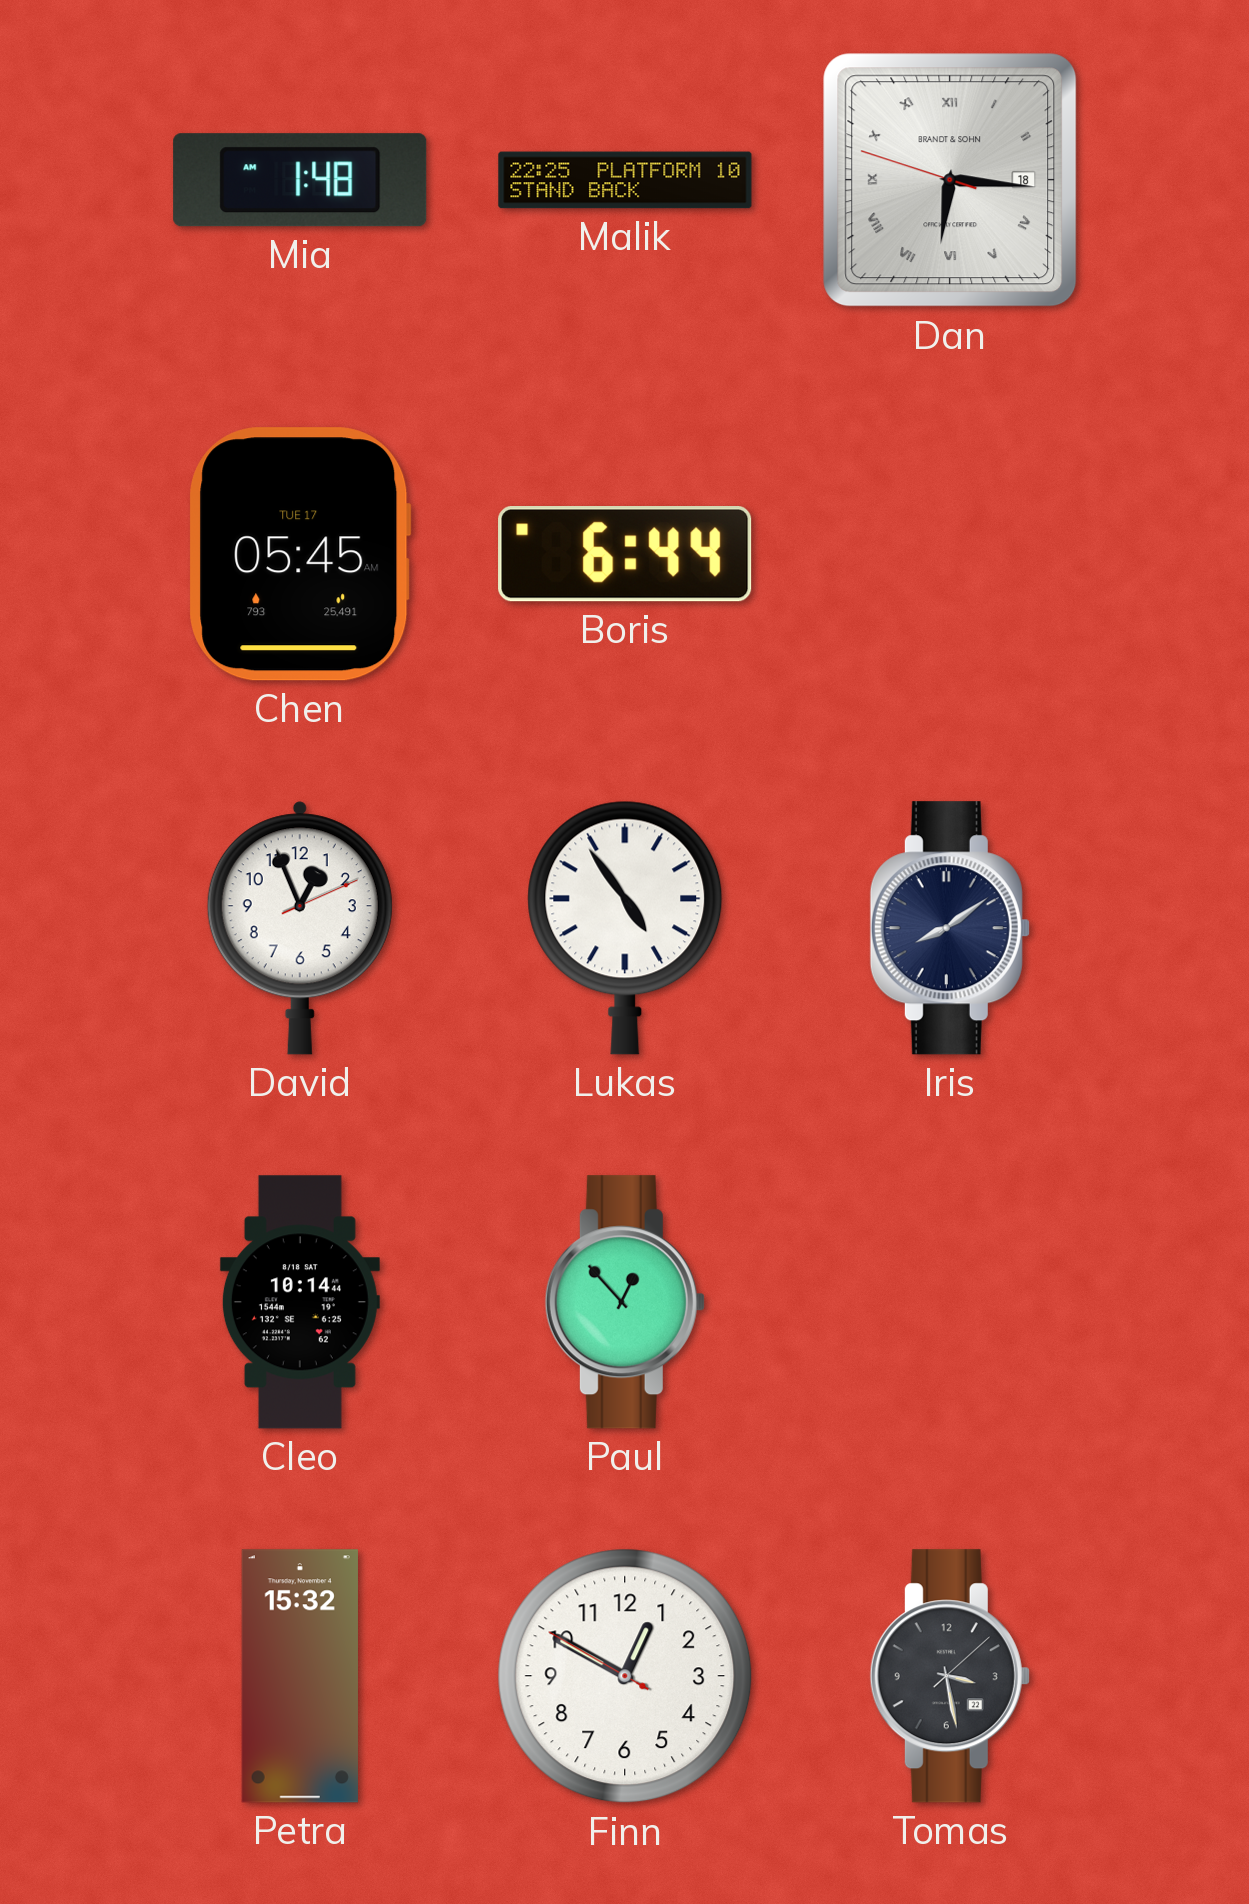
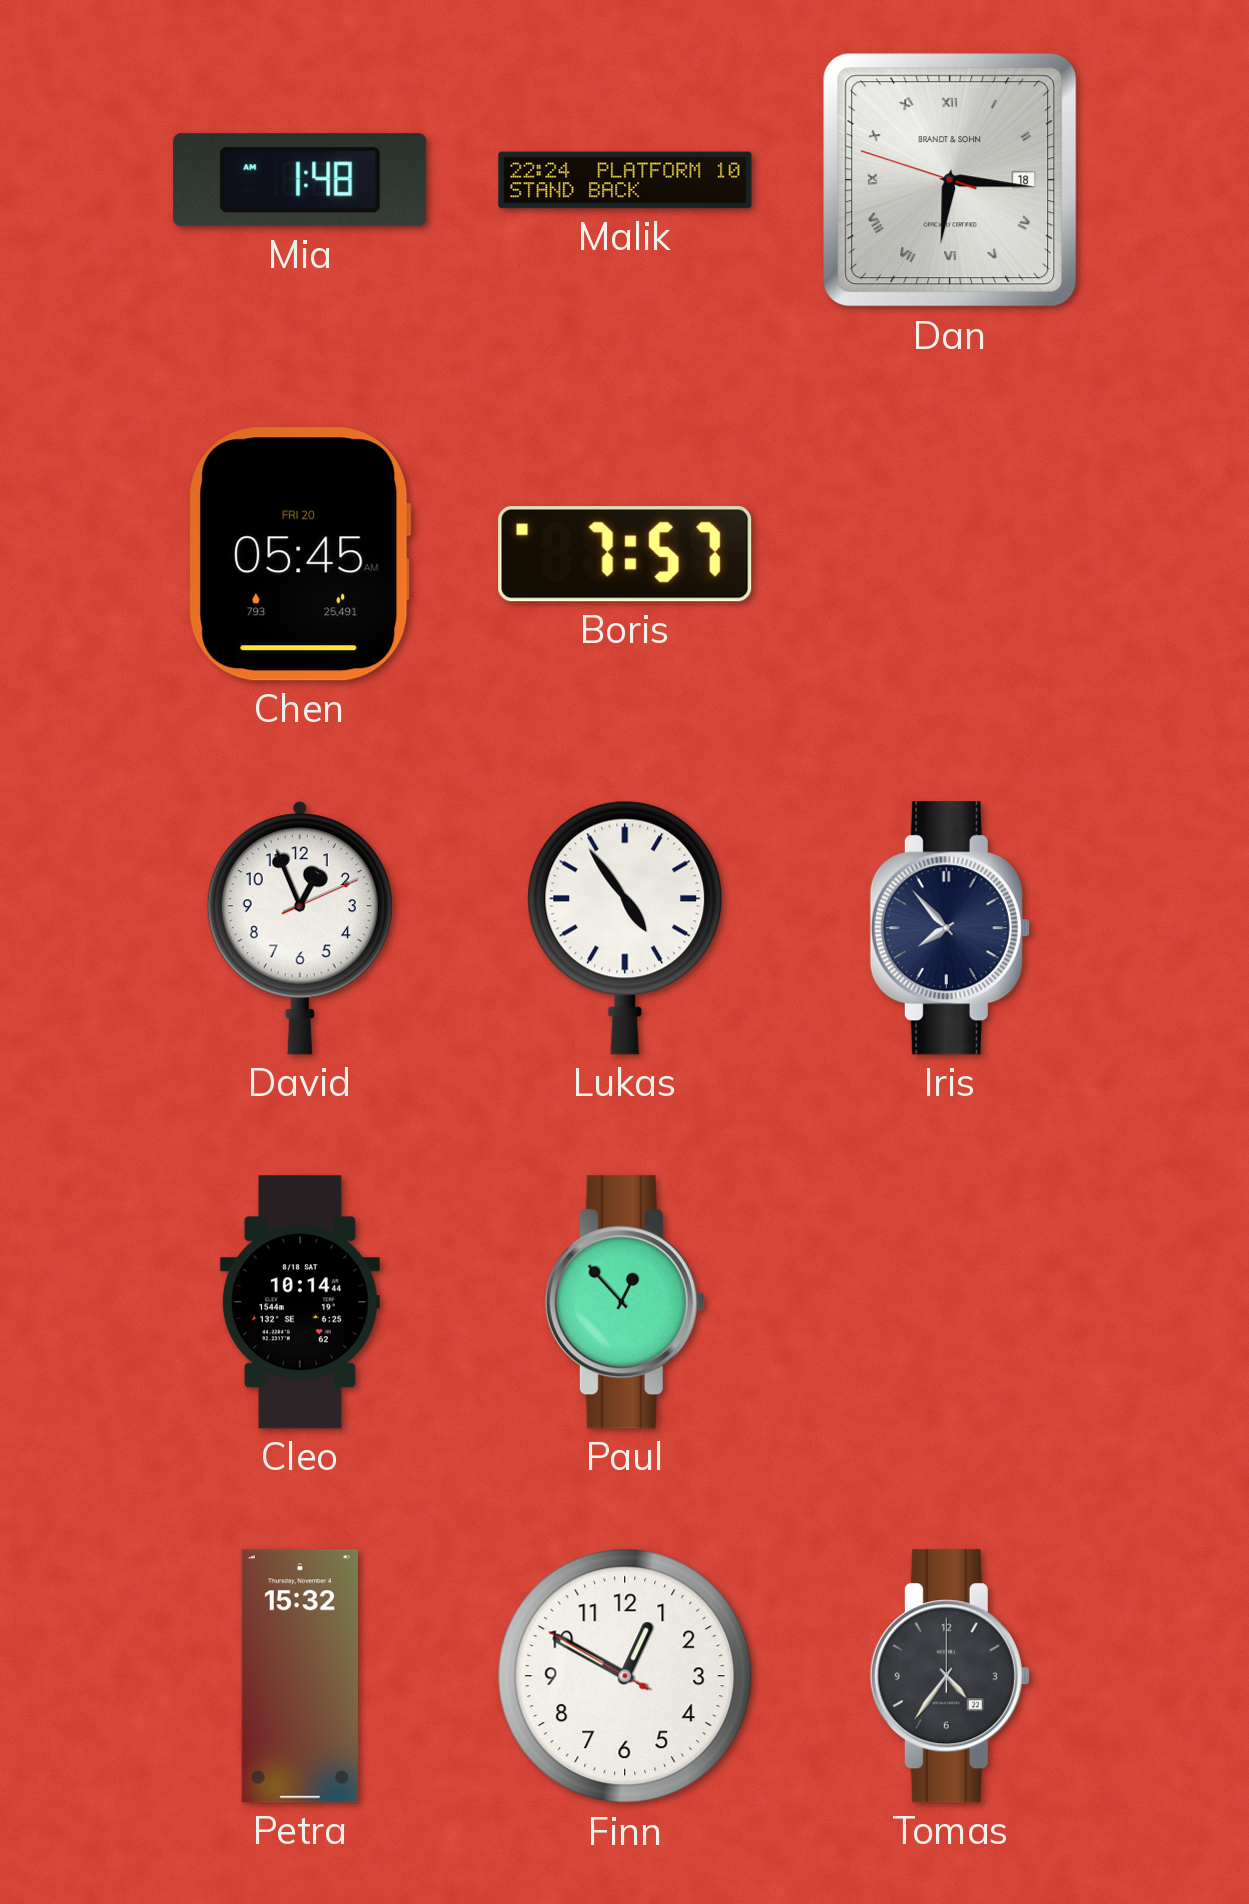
Malik: 22:25 -> 22:24
Chen date: TUE 17 -> FRI 20
Boris: 6:44 -> 7:57
Iris: 8:09 -> 7:53
Tomas: 3:28 -> 4:36
